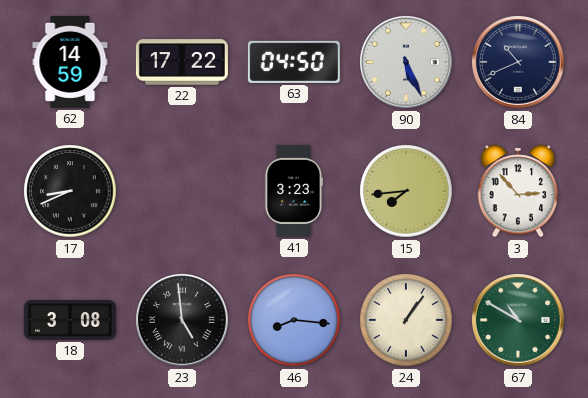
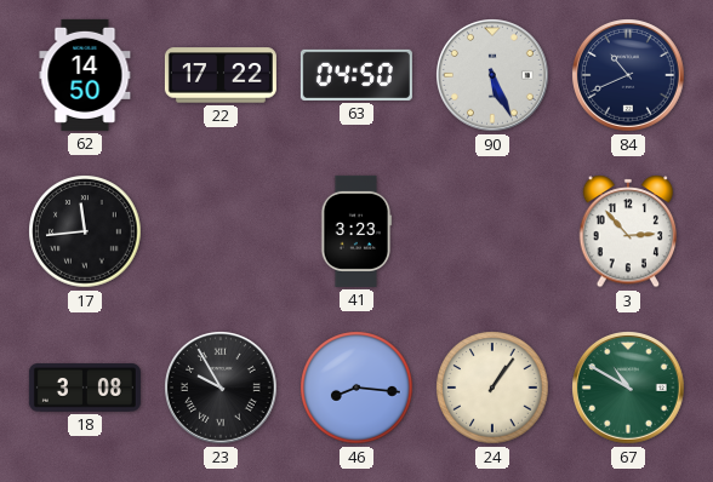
62: 14:59 -> 14:50
17: 8:41 -> 11:44
15: 7:44 -> none
23: 4:59 -> 9:55
